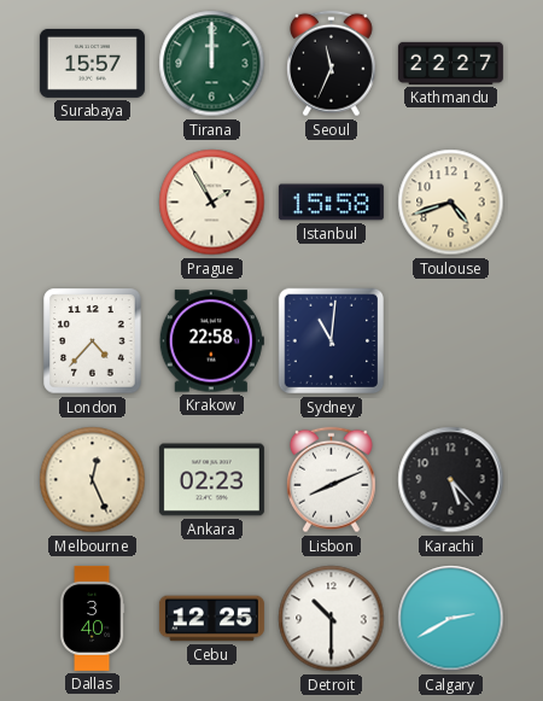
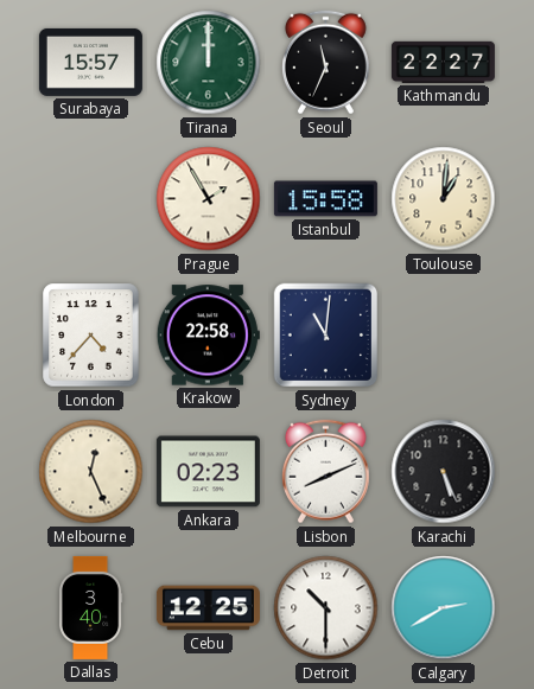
Toulouse: 4:42 -> 1:01
Karachi: 5:23 -> 5:26
